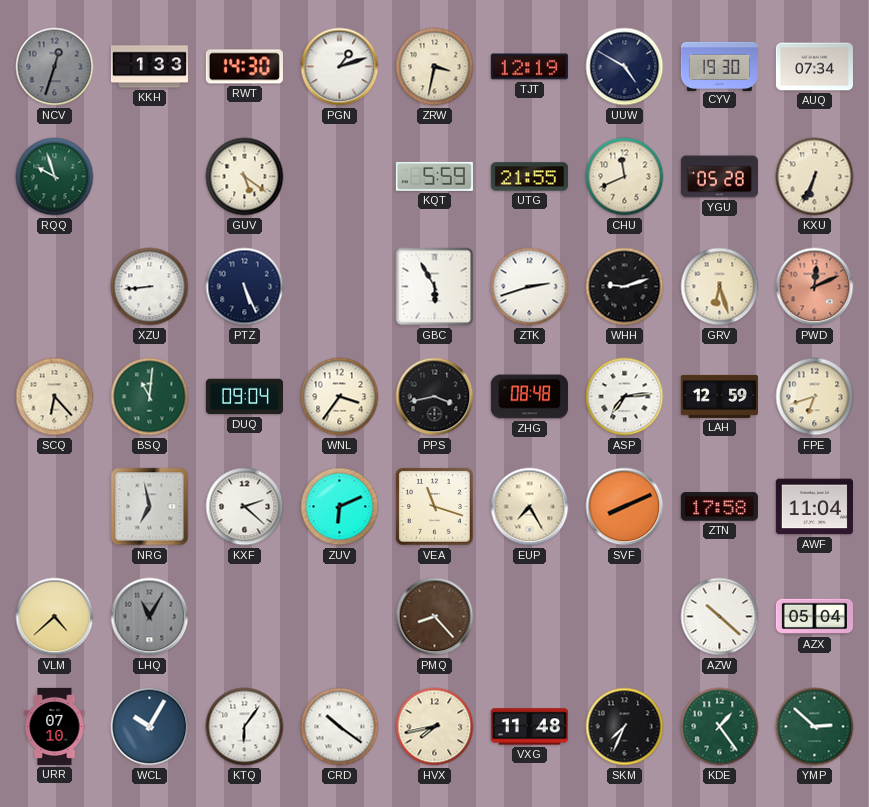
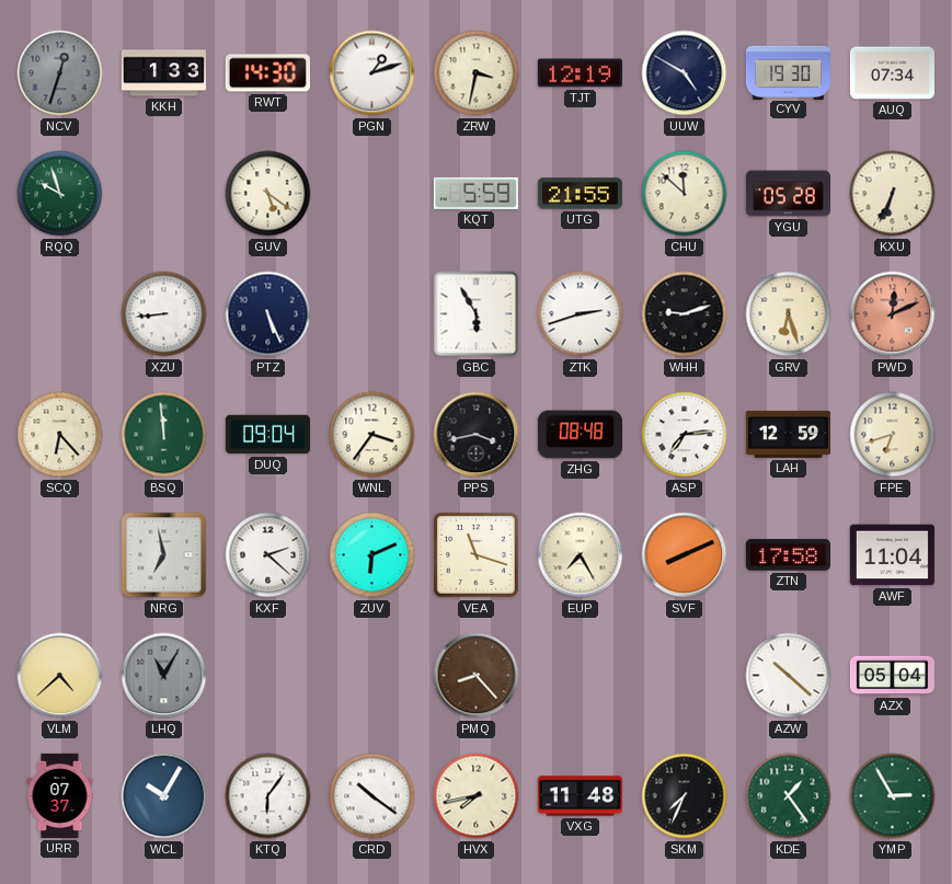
CHU: 11:41 -> 11:52
BSQ: 11:01 -> 11:59
URR: 07:10 -> 07:37
YMP: 2:52 -> 2:55
